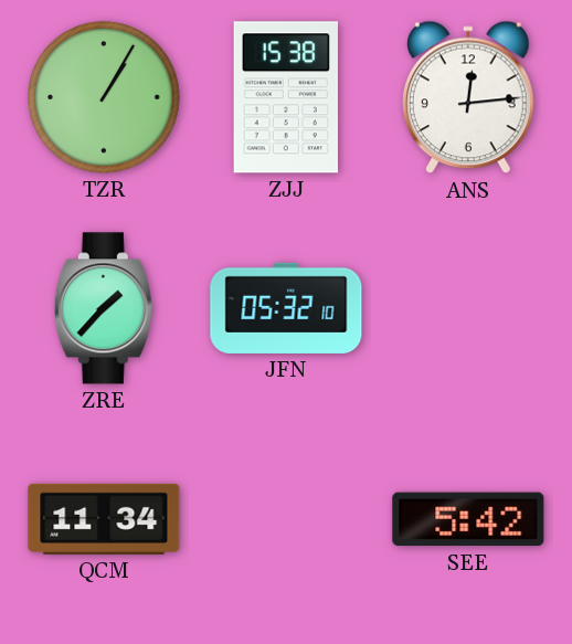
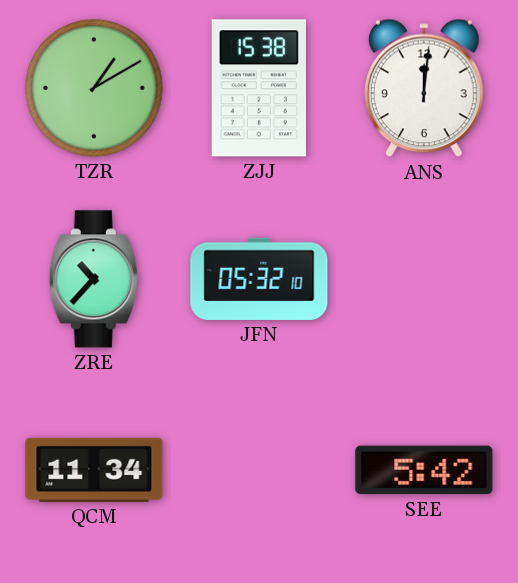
TZR: 1:05 -> 1:10
ANS: 12:14 -> 12:01
ZRE: 1:37 -> 10:37
